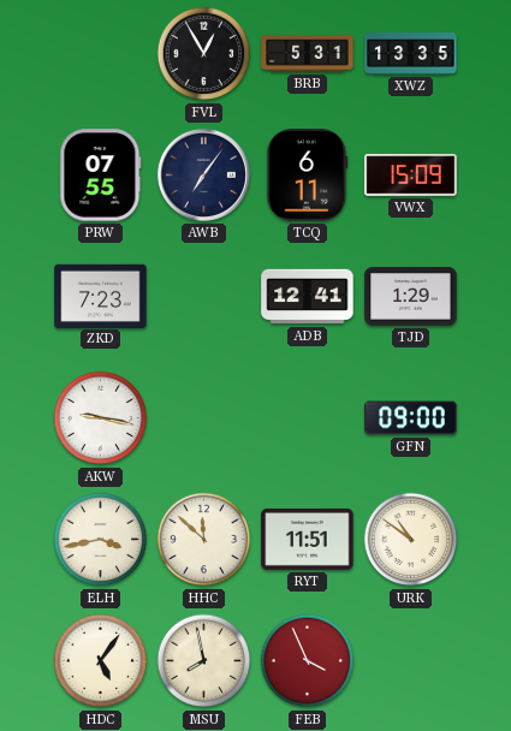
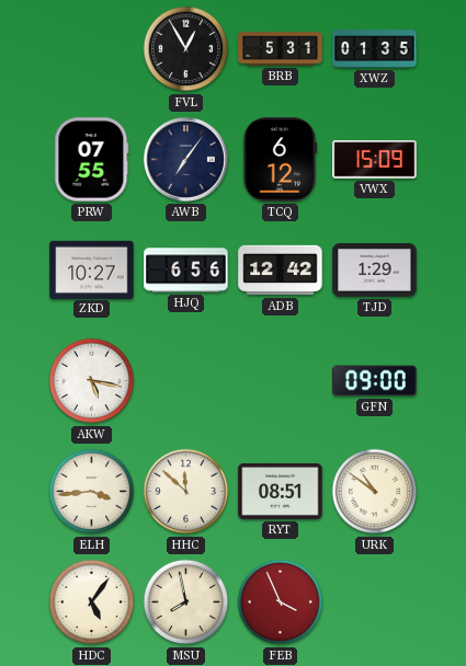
XWZ: 13:35 -> 01:35
TCQ: 6:11 -> 6:12
ZKD: 7:23 -> 10:27
HJQ: none -> 6:56
ADB: 12:41 -> 12:42
AKW: 9:17 -> 5:17
ELH: 3:43 -> 3:44
RYT: 11:51 -> 08:51
